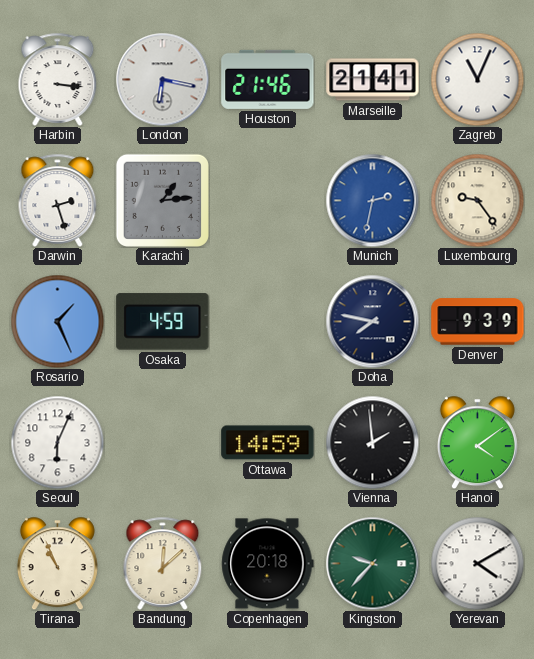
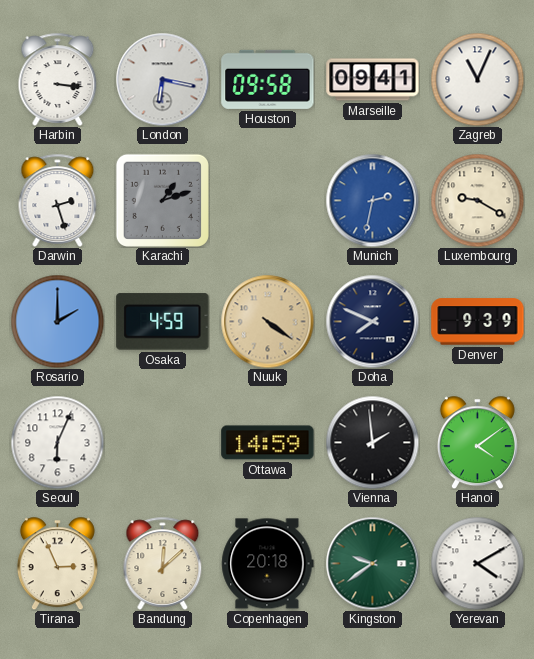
Houston: 21:46 -> 09:58
Marseille: 21:41 -> 09:41
Karachi: 1:14 -> 1:12
Luxembourg: 9:24 -> 9:20
Rosario: 1:26 -> 2:00
Nuuk: none -> 4:21
Doha: 7:47 -> 7:49
Tirana: 10:56 -> 2:56
Kingston: 9:37 -> 9:39
